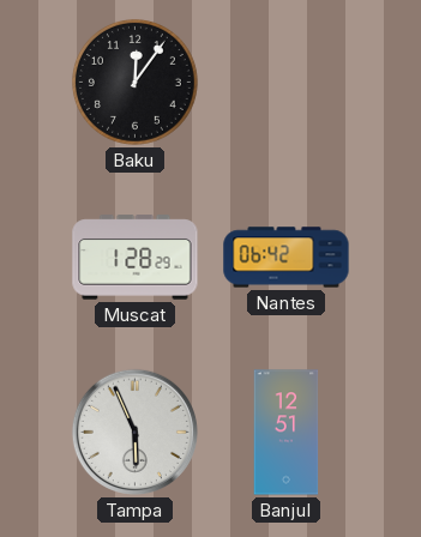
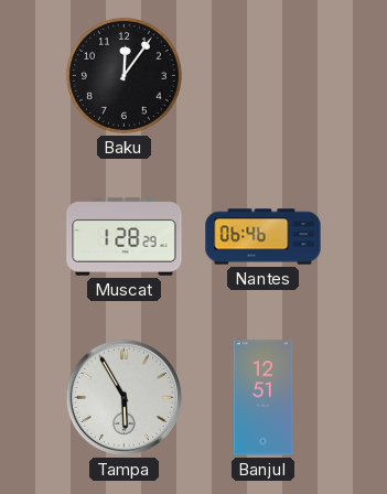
Nantes: 06:42 -> 06:46
Tampa: 5:56 -> 5:55
